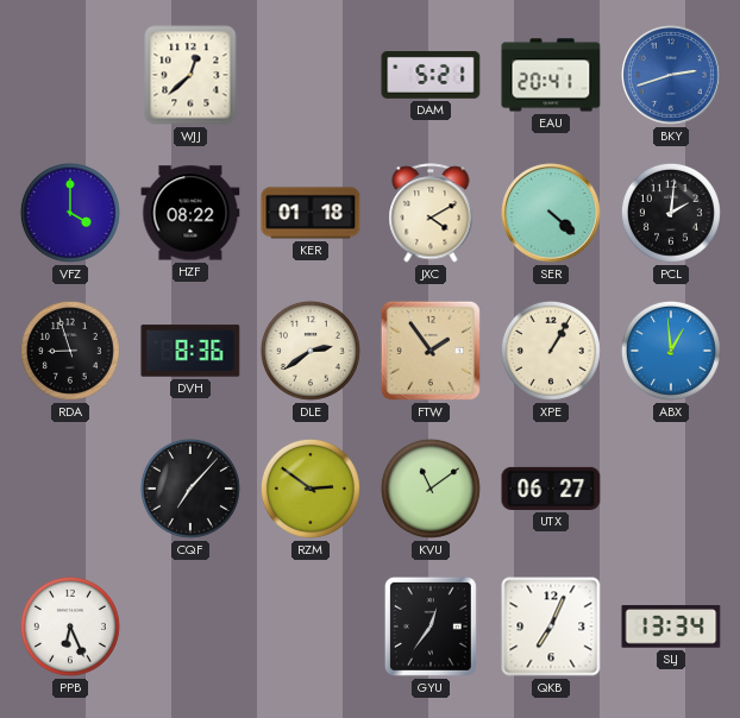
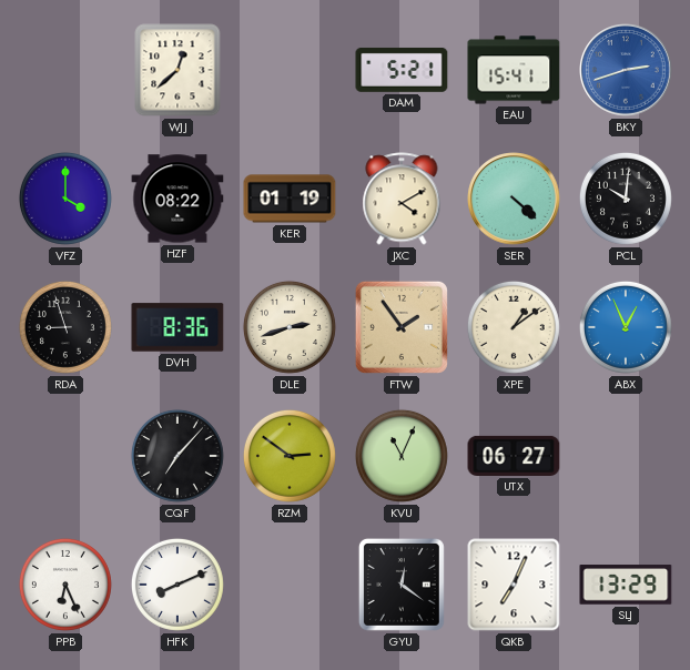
EAU: 20:41 -> 15:41
KER: 01:18 -> 01:19
PCL: 2:01 -> 10:01
DLE: 2:39 -> 2:42
XPE: 1:05 -> 1:09
ABX: 12:59 -> 12:56
KVU: 11:09 -> 11:04
HFK: none -> 8:11
GYU: 12:36 -> 12:21
SLJ: 13:34 -> 13:29
